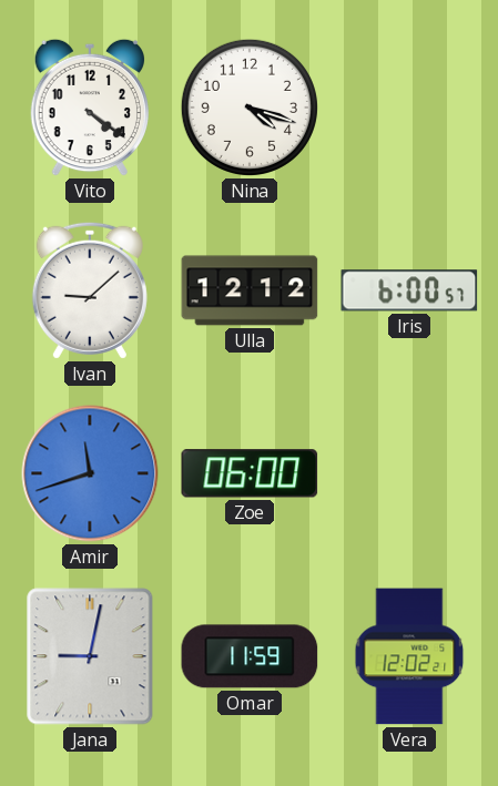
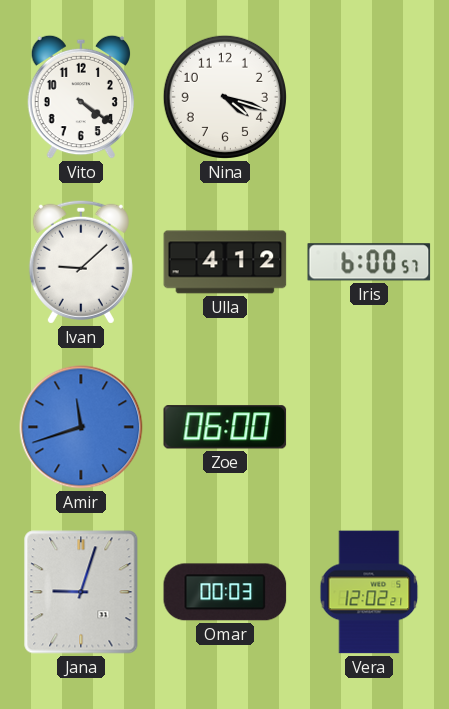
Ulla: 12:12 -> 4:12
Jana: 9:02 -> 9:03
Omar: 11:59 -> 00:03
